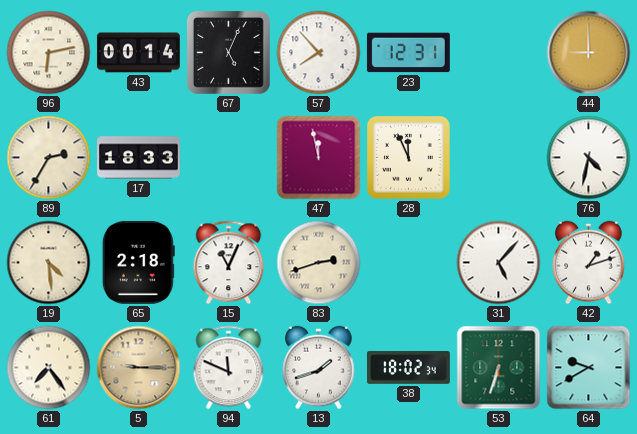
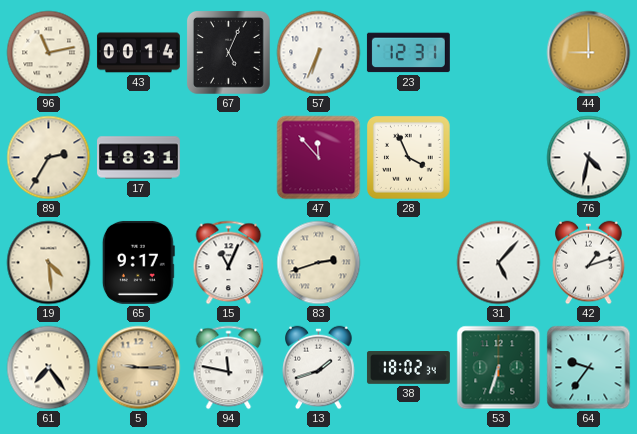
96: 6:13 -> 11:13
57: 7:53 -> 6:34
17: 18:33 -> 18:31
47: 11:58 -> 11:53
28: 11:56 -> 3:56
65: 2:18 -> 9:17
94: 11:49 -> 11:47
64: 9:40 -> 9:36
